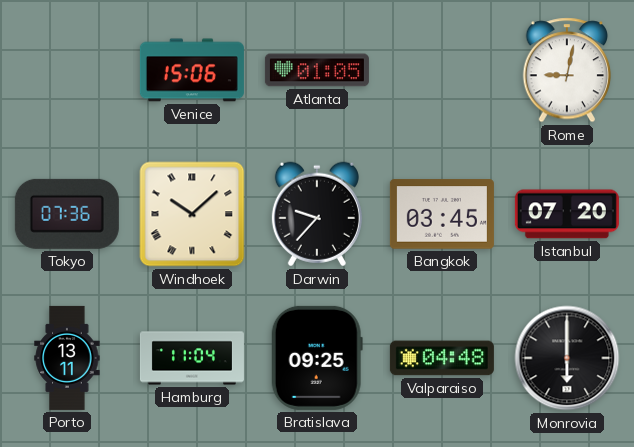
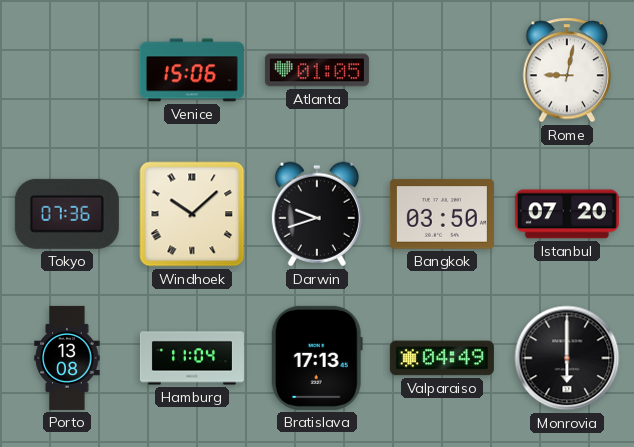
Darwin: 9:37 -> 9:42
Bangkok: 03:45 -> 03:50
Porto: 13:11 -> 13:08
Bratislava: 09:25 -> 17:13
Valparaiso: 04:48 -> 04:49
